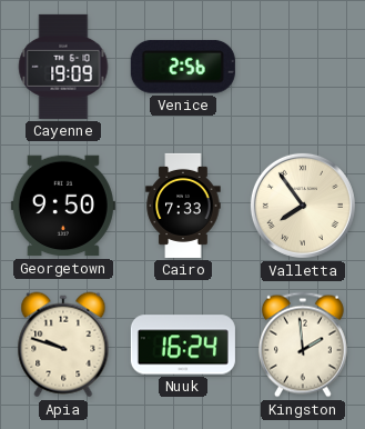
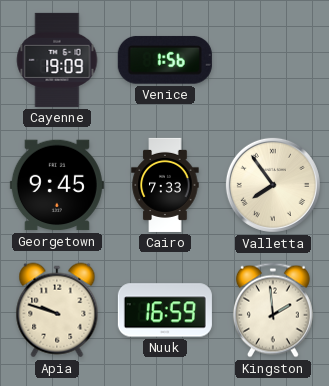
Venice: 2:56 -> 1:56
Georgetown: 9:50 -> 9:45
Nuuk: 16:24 -> 16:59
